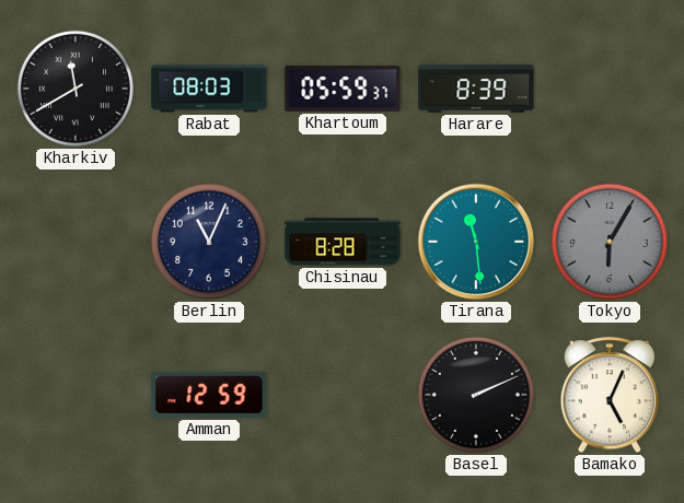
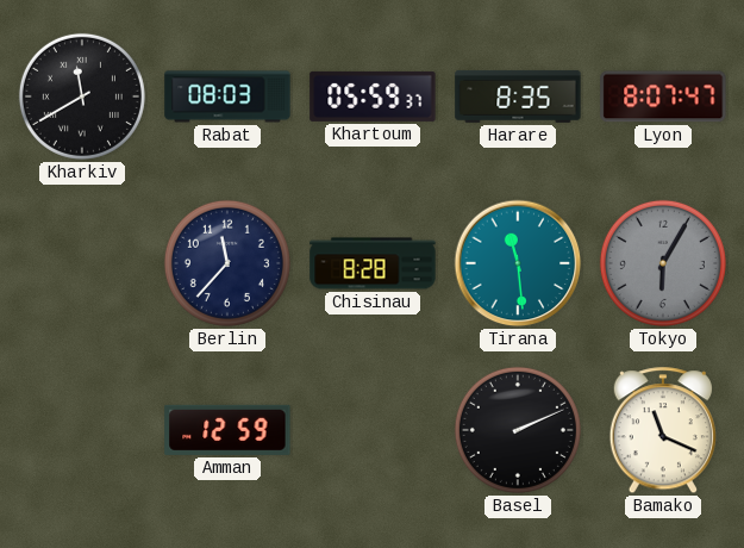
Harare: 8:39 -> 8:35
Lyon: none -> 8:07
Berlin: 11:04 -> 11:37
Bamako: 5:04 -> 11:19
